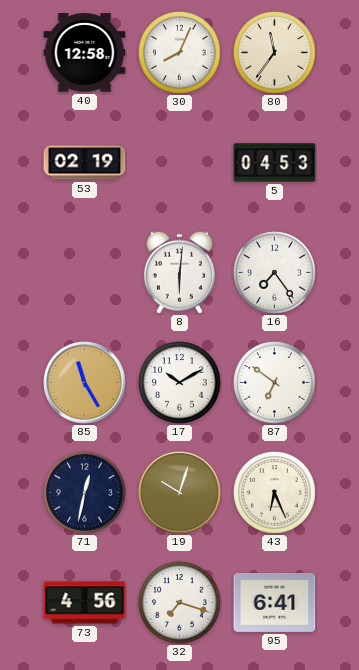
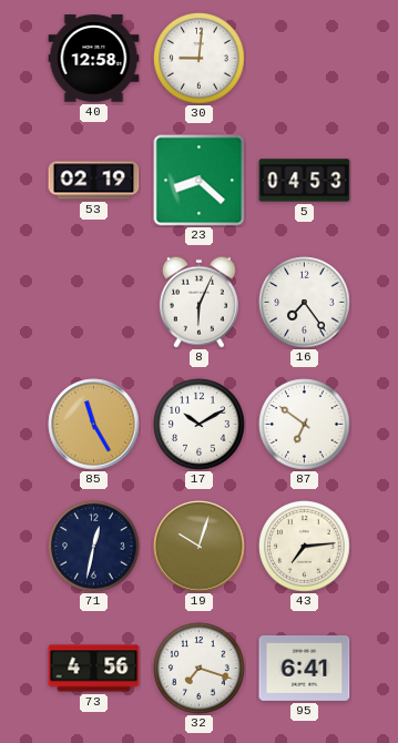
30: 8:04 -> 9:01
80: 11:36 -> none
23: none -> 8:22
8: 6:01 -> 6:04
43: 6:26 -> 7:14
